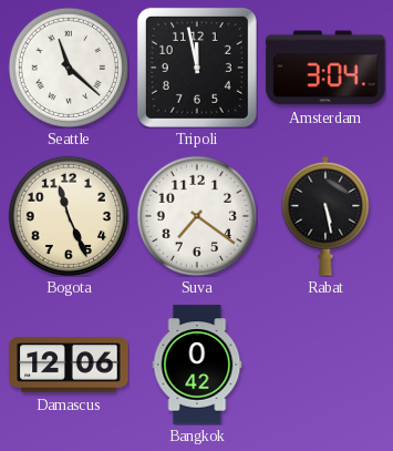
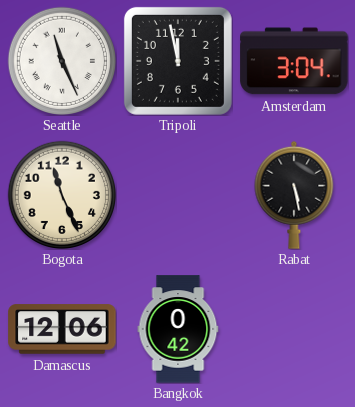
Seattle: 11:22 -> 11:26
Suva: 7:21 -> none
